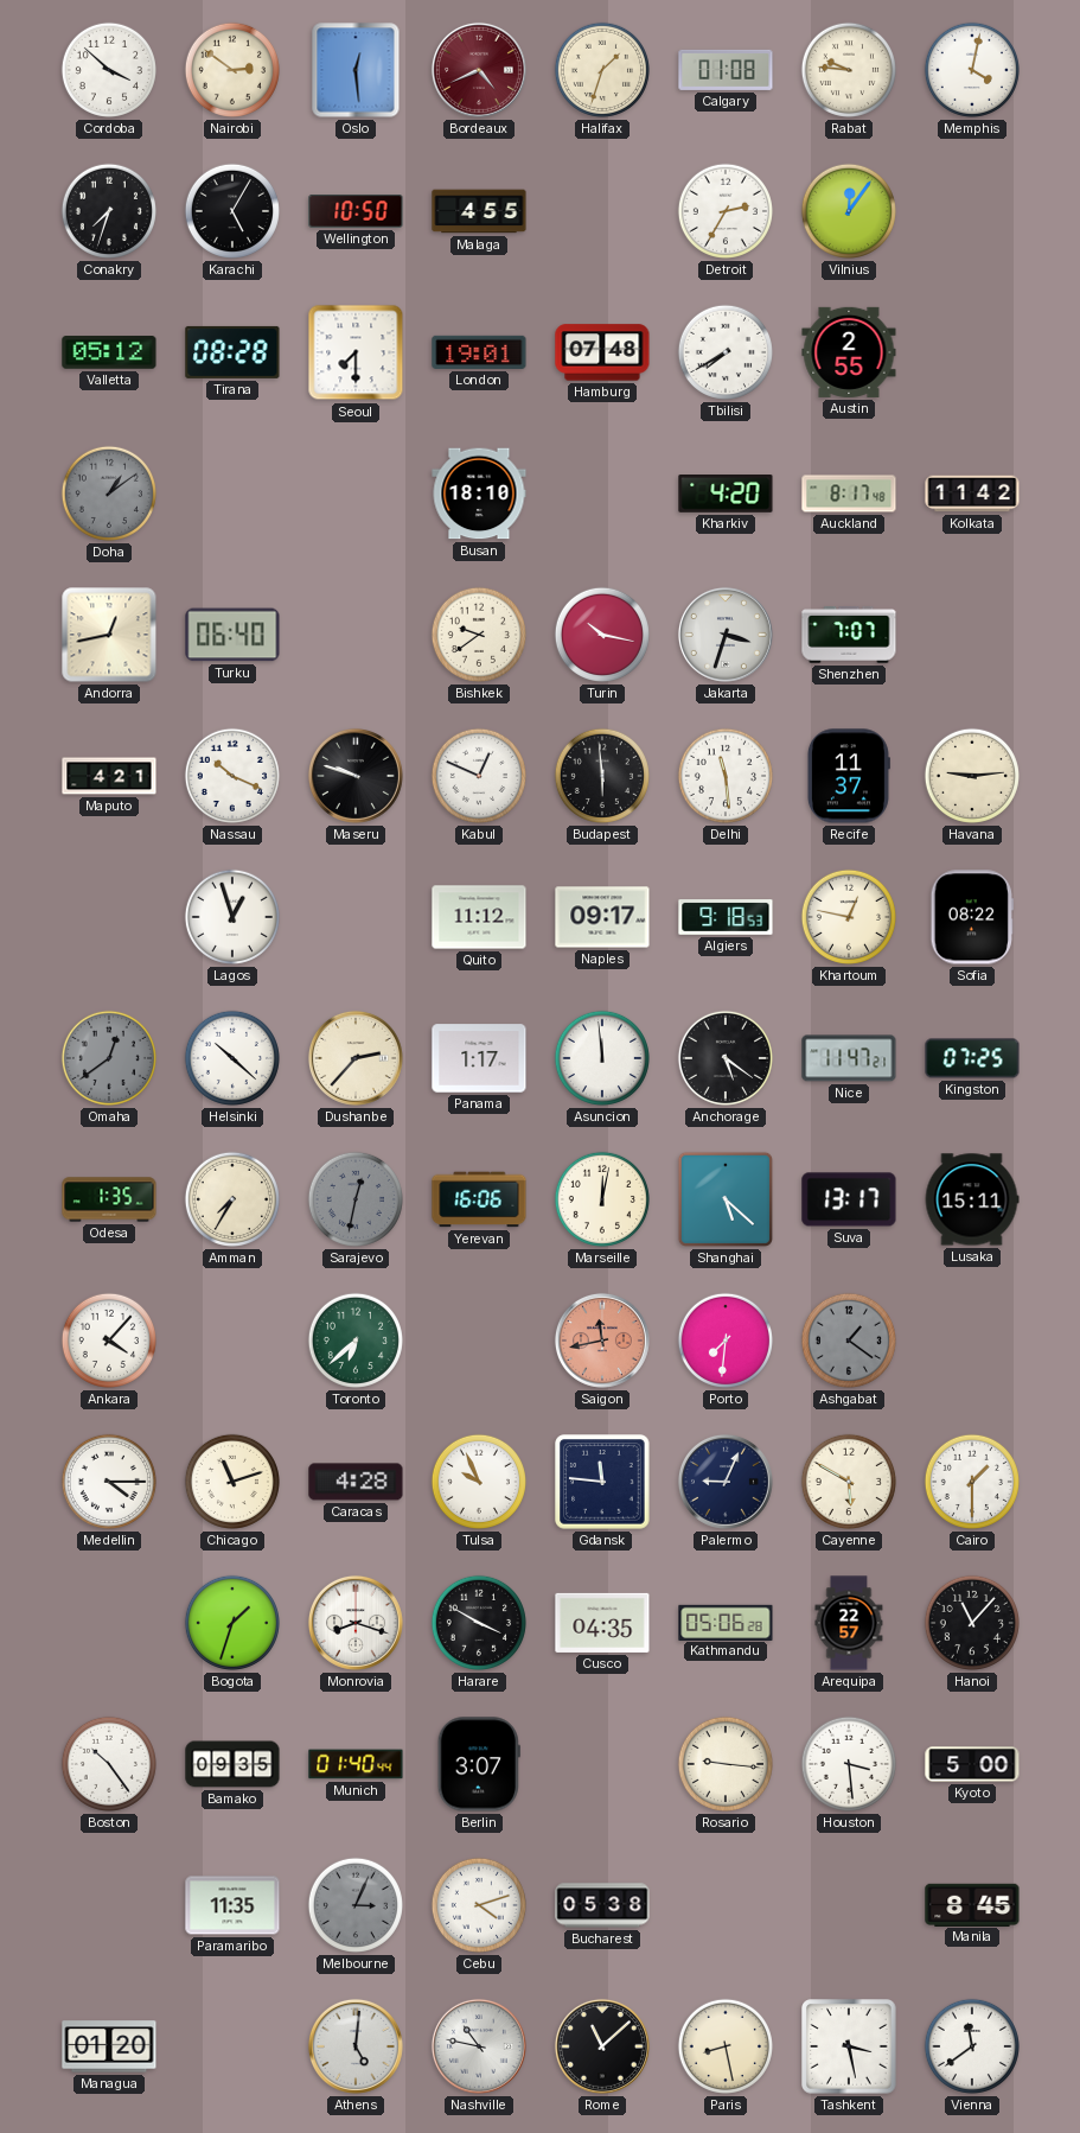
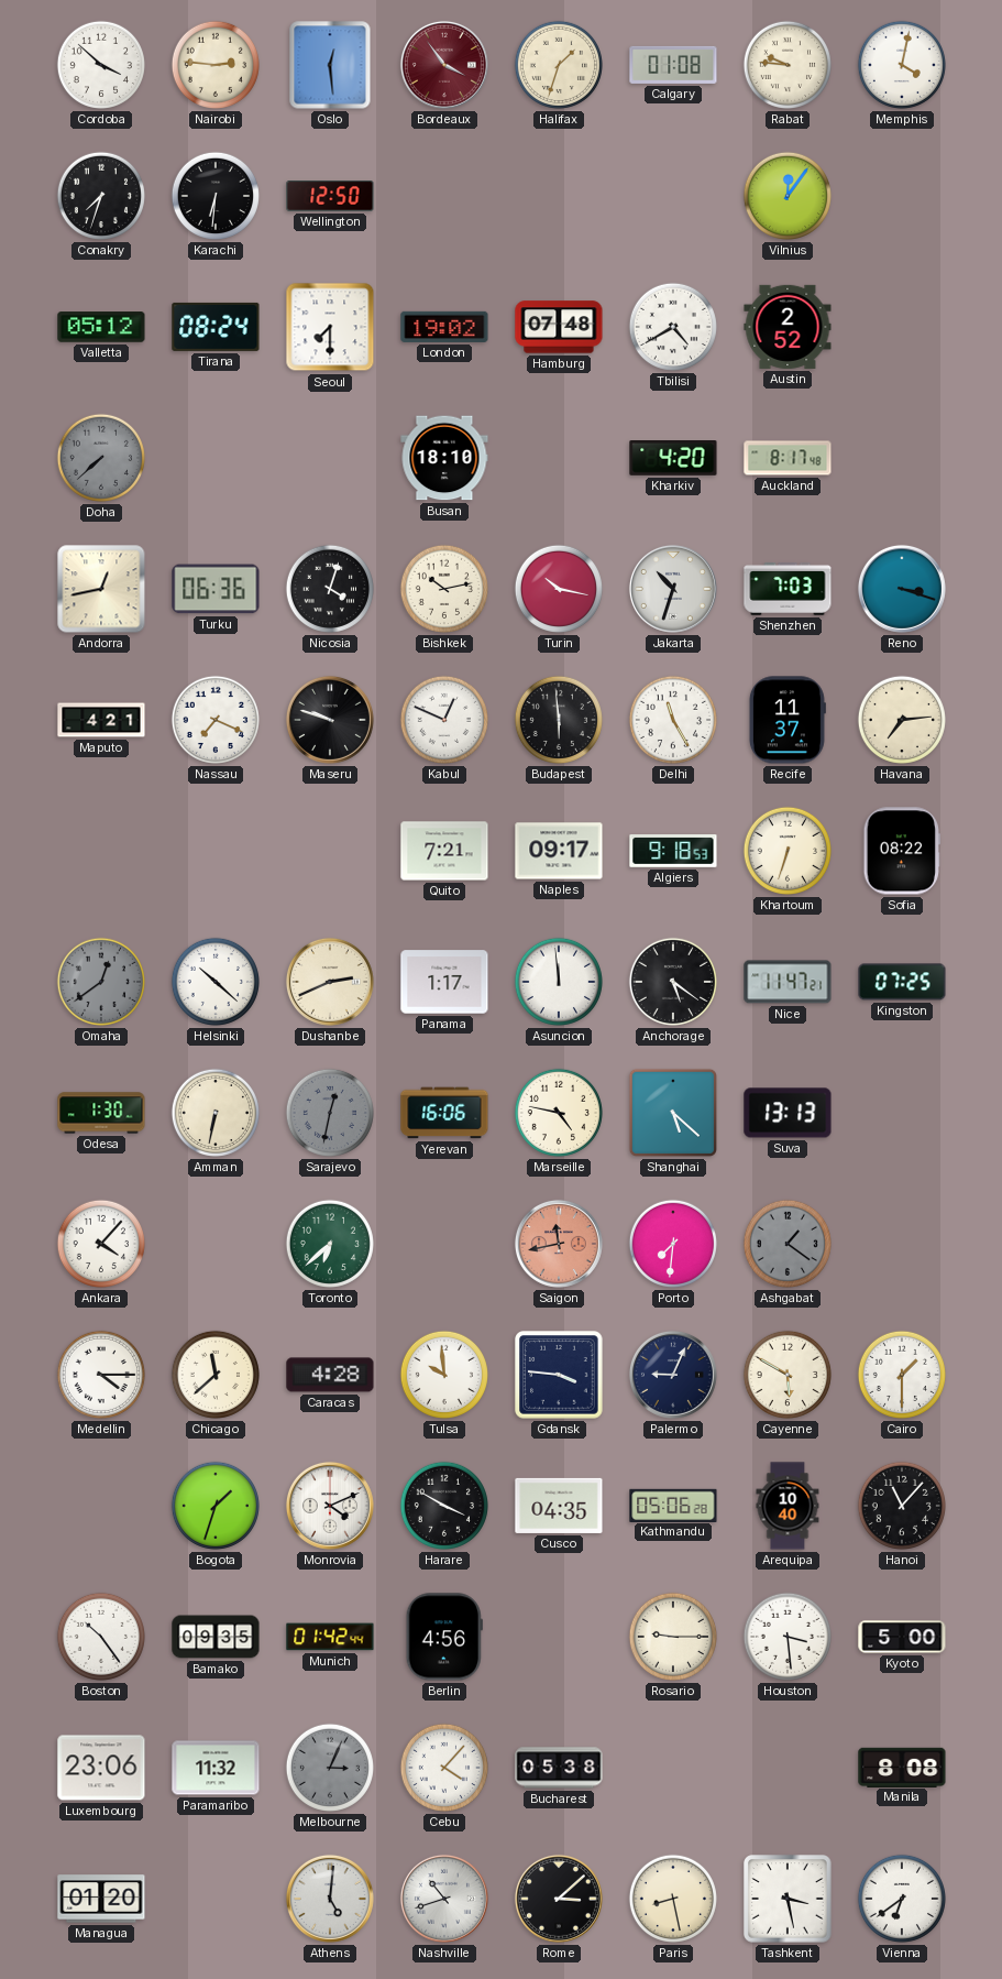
Nairobi: 2:51 -> 2:46
Bordeaux: 4:41 -> 3:54
Karachi: 5:05 -> 6:31
Wellington: 10:50 -> 12:50
Malaga: 4:55 -> none
Detroit: 2:35 -> none
Tirana: 08:28 -> 08:24
London: 19:01 -> 19:02
Tbilisi: 7:40 -> 4:40
Austin: 2:55 -> 2:52
Doha: 1:09 -> 7:38
Kolkata: 11:42 -> none
Turku: 06:40 -> 06:36
Nicosia: none -> 4:03
Bishkek: 9:39 -> 10:13
Jakarta: 3:33 -> 10:33
Shenzhen: 7:07 -> 7:03
Reno: none -> 3:18
Nassau: 10:19 -> 7:19
Delhi: 11:29 -> 11:25
Havana: 9:14 -> 7:14
Lagos: 12:57 -> none
Quito: 11:12 -> 7:21
Khartoum: 12:47 -> 6:33
Dushanbe: 2:37 -> 2:41
Odesa: 1:35 -> 1:30
Amman: 7:35 -> 6:32
Marseille: 12:02 -> 4:47
Suva: 13:17 -> 13:13
Lusaka: 15:11 -> none
Chicago: 11:12 -> 11:38
Tulsa: 9:56 -> 9:59
Gdansk: 11:46 -> 3:46
Monrovia: 8:18 -> 4:11
Arequipa: 22:57 -> 10:40
Munich: 01:40 -> 01:42
Berlin: 3:07 -> 4:56
Rosario: 9:16 -> 9:15
Luxembourg: none -> 23:06
Paramaribo: 11:35 -> 11:32
Cebu: 4:12 -> 4:07
Manila: 8:45 -> 8:08
Nashville: 10:47 -> 10:42
Rome: 11:08 -> 3:08
Vienna: 11:39 -> 6:39
